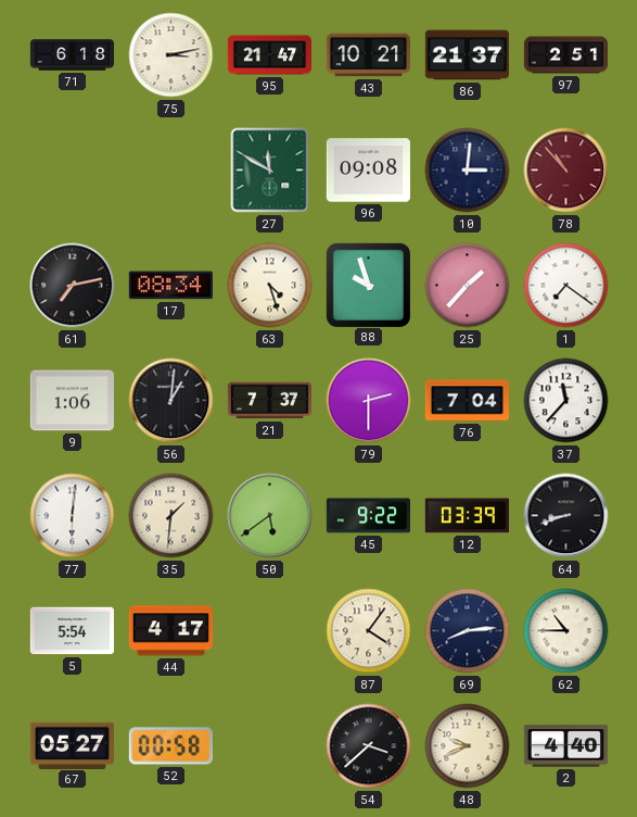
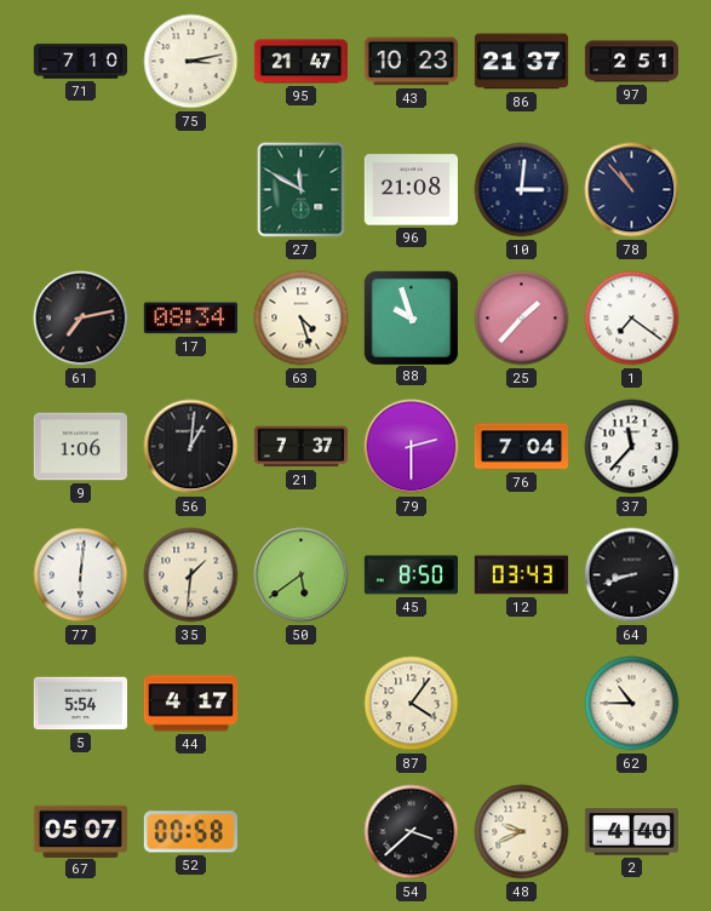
71: 6:18 -> 7:10
43: 10:21 -> 10:23
96: 09:08 -> 21:08
78 dial: burgundy -> navy
45: 9:22 -> 8:50
12: 03:39 -> 03:43
69: 8:14 -> none
67: 05:27 -> 05:07
